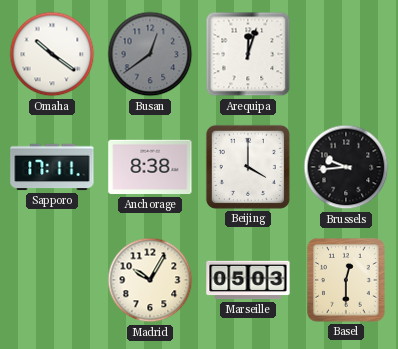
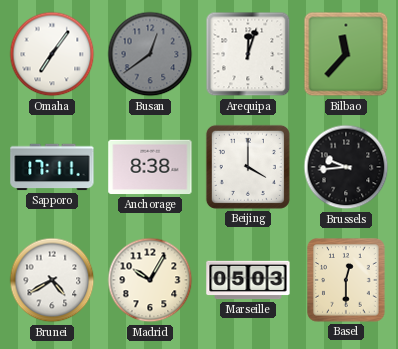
Omaha: 10:21 -> 7:06
Bilbao: none -> 11:37
Brunei: none -> 4:40
